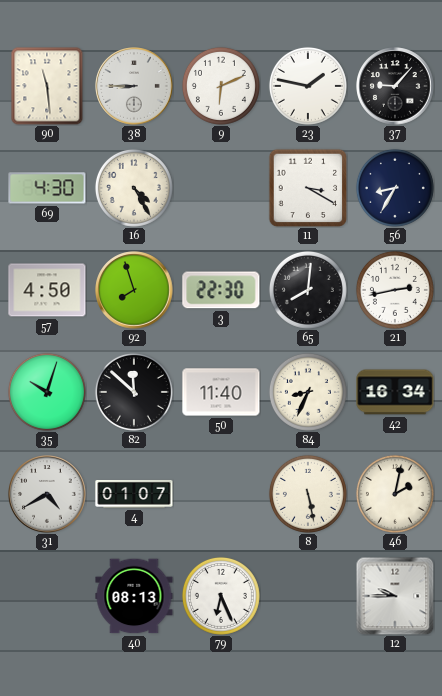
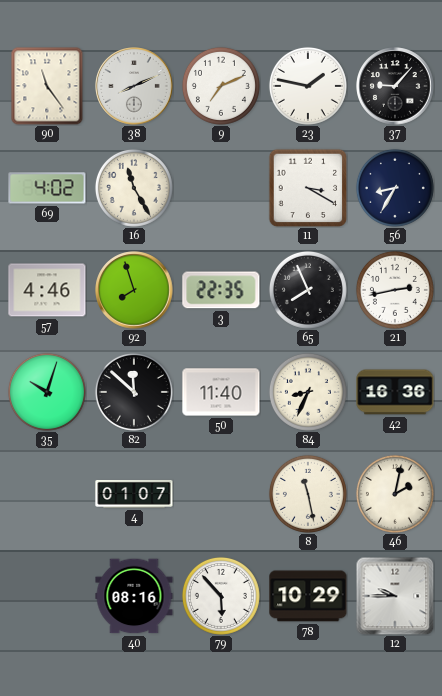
90: 11:29 -> 11:24
38: 8:45 -> 8:11
9: 6:11 -> 7:11
69: 4:30 -> 4:02
16: 4:25 -> 11:25
57: 4:50 -> 4:46
3: 22:30 -> 22:35
65: 8:01 -> 7:56
42: 16:34 -> 16:36
31: 4:40 -> none
8: 5:28 -> 11:28
40: 08:13 -> 08:16
79: 6:26 -> 5:53
78: none -> 10:29
